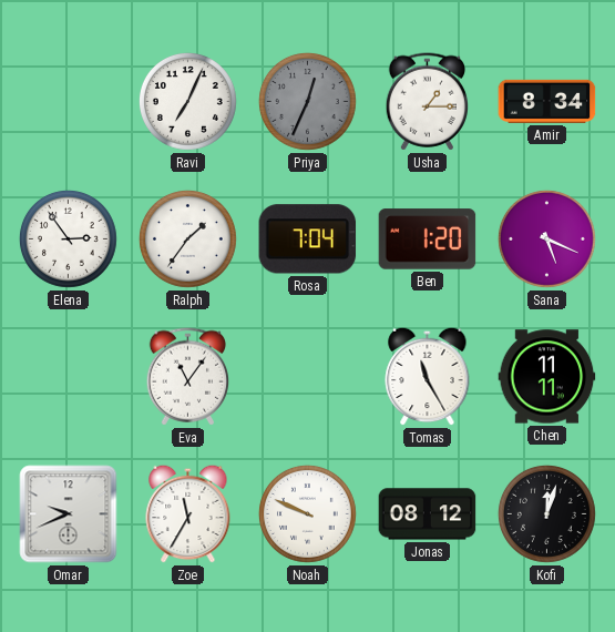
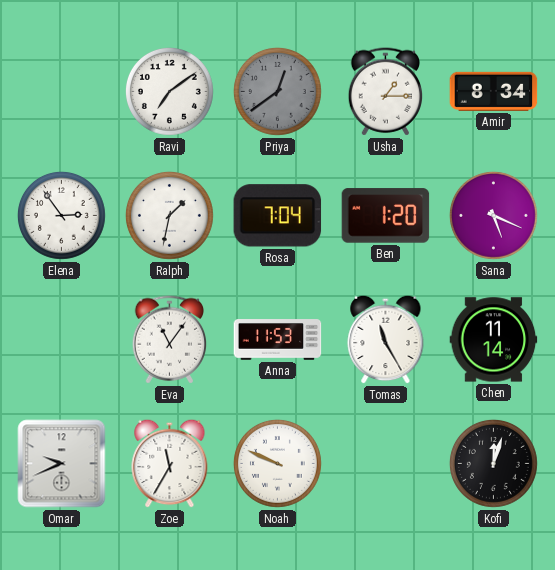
Ravi: 7:04 -> 7:09
Priya: 12:34 -> 12:39
Ralph: 1:36 -> 1:32
Anna: none -> 11:53
Chen: 11:11 -> 11:14
Jonas: 08:12 -> none
